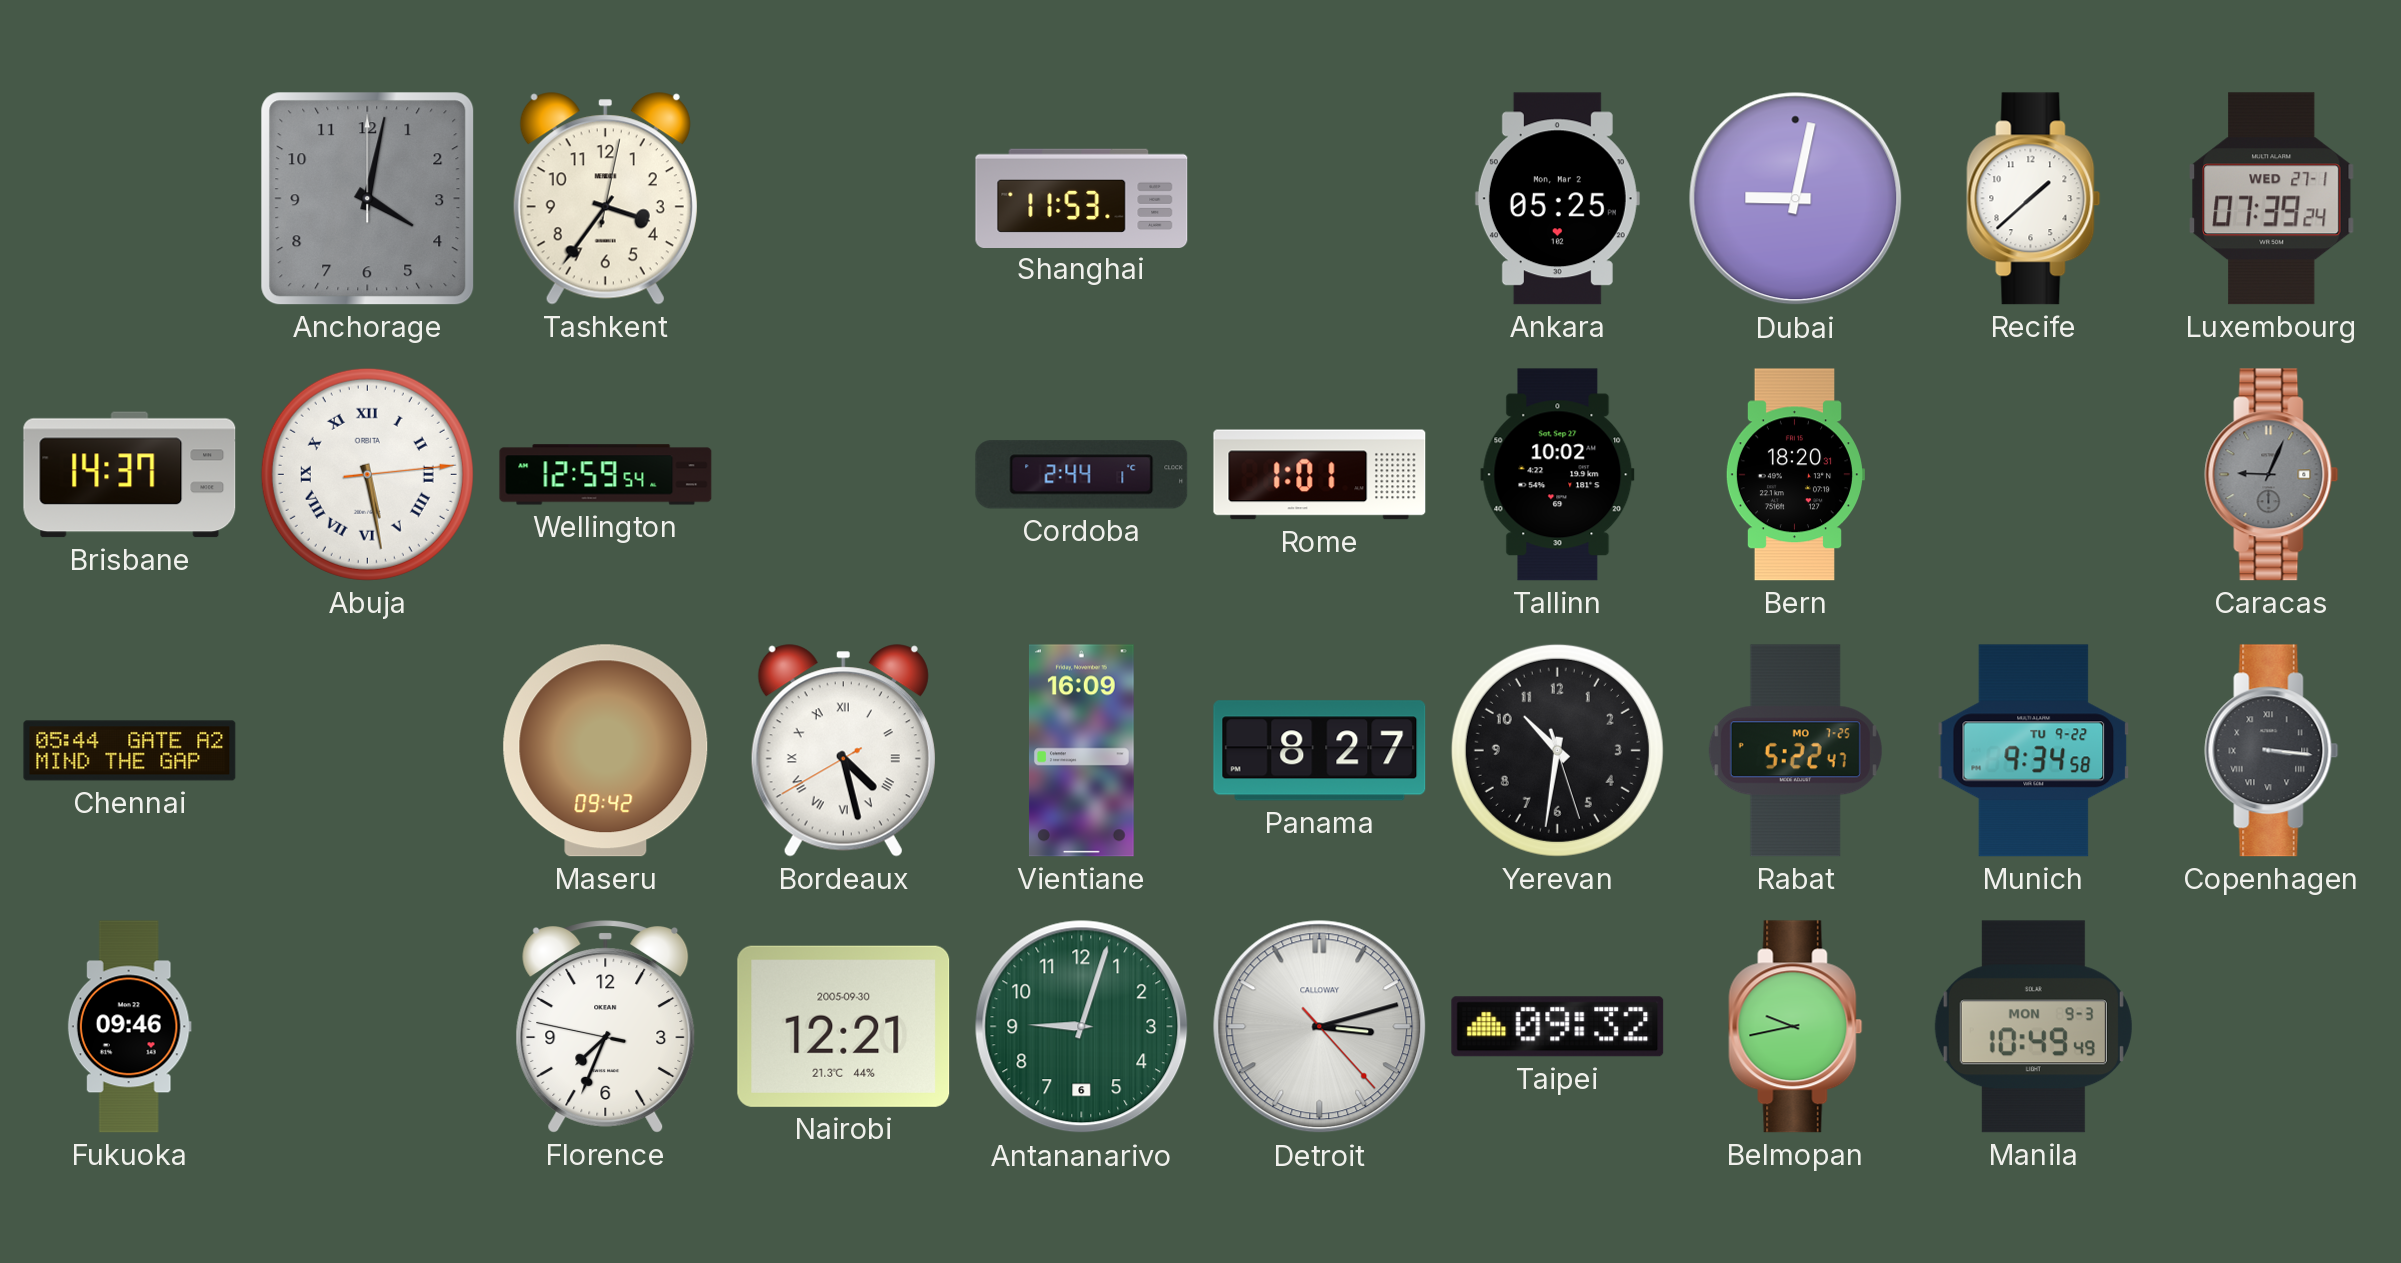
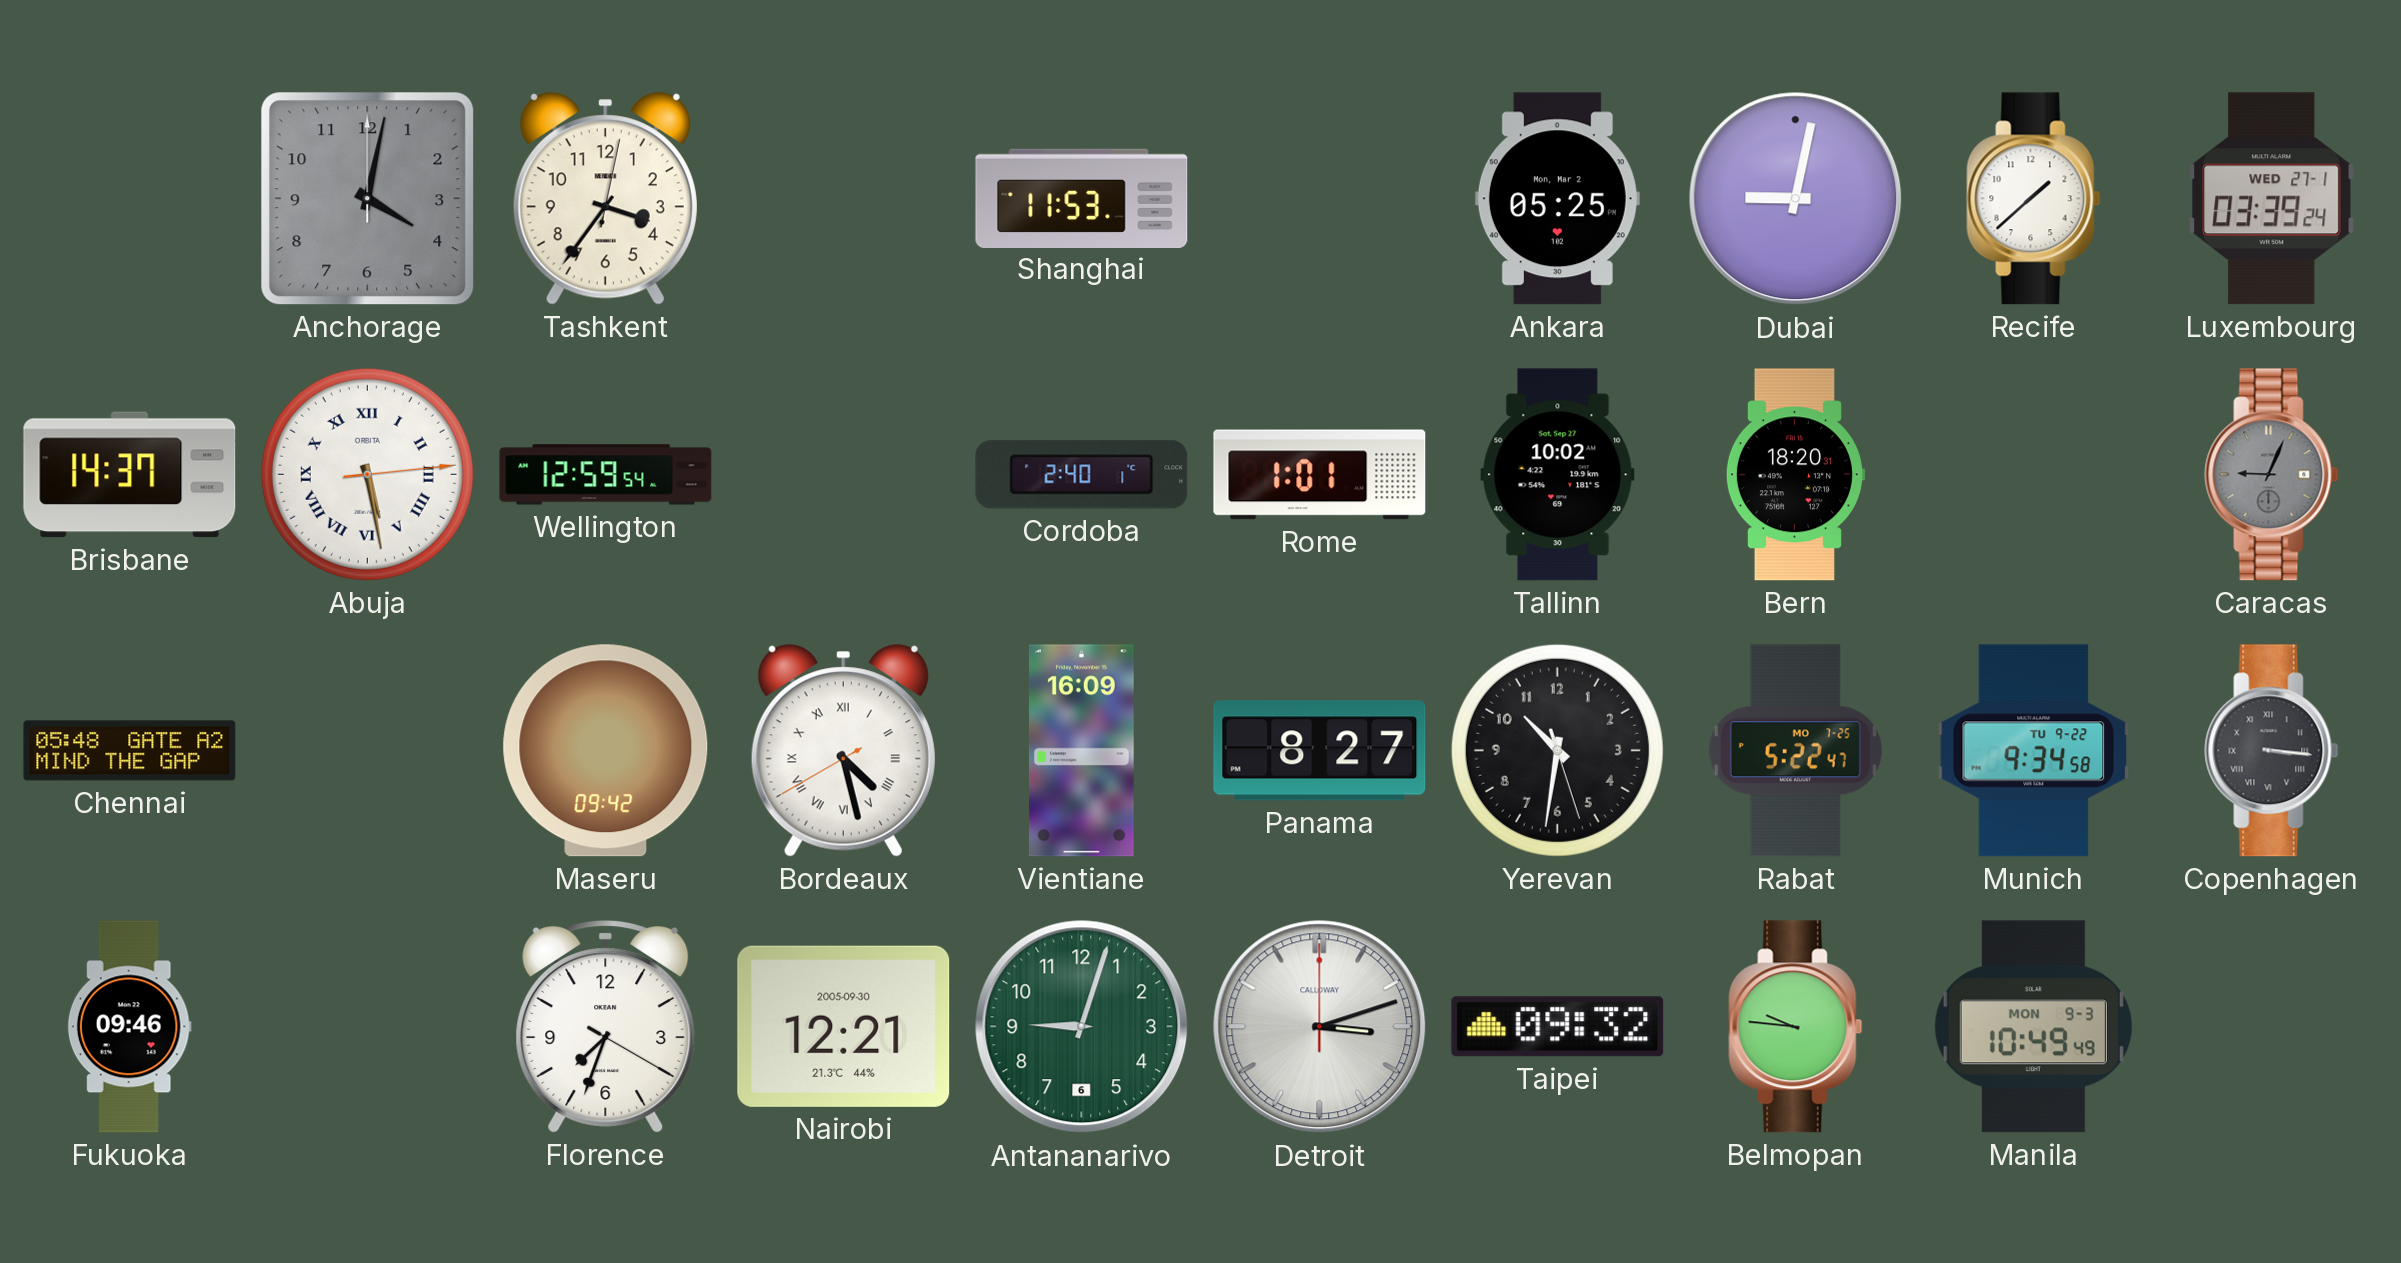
Luxembourg: 07:39 -> 03:39
Cordoba: 2:44 -> 2:40
Chennai: 05:44 -> 05:48
Florence: 7:33:47 -> 7:33:20
Detroit: 3:12:23 -> 3:12:00
Belmopan: 9:43 -> 9:46
